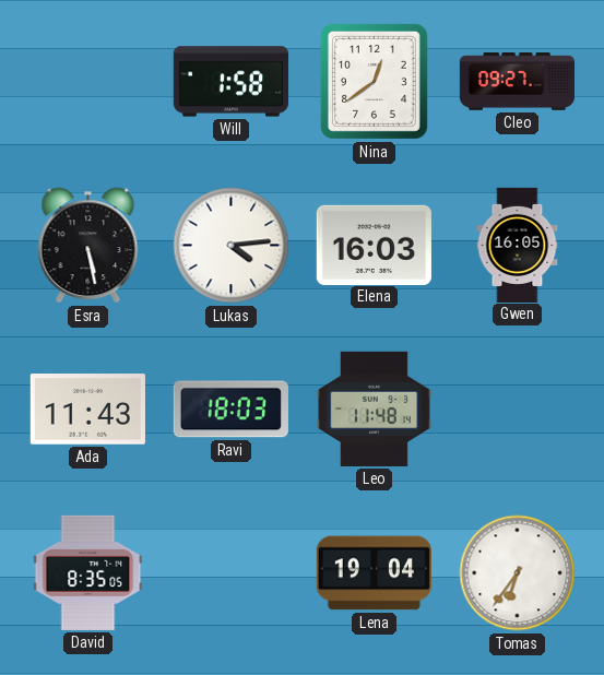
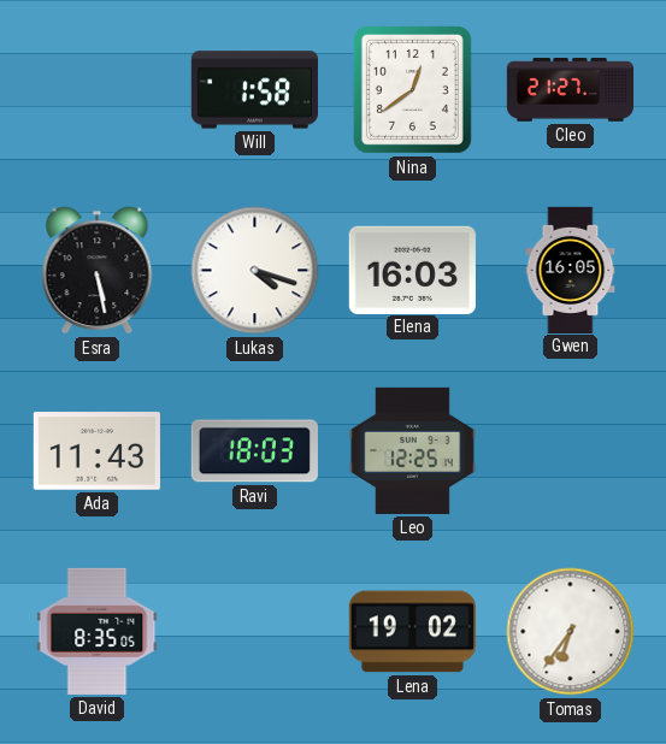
Cleo: 09:27 -> 21:27
Lukas: 4:14 -> 4:18
Leo: 11:48 -> 12:25
Lena: 19:04 -> 19:02
